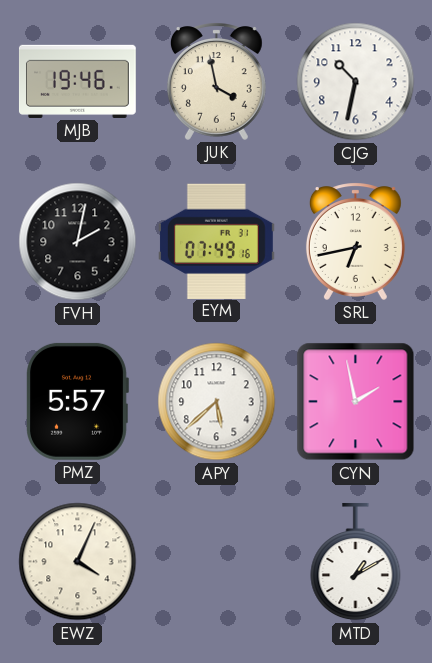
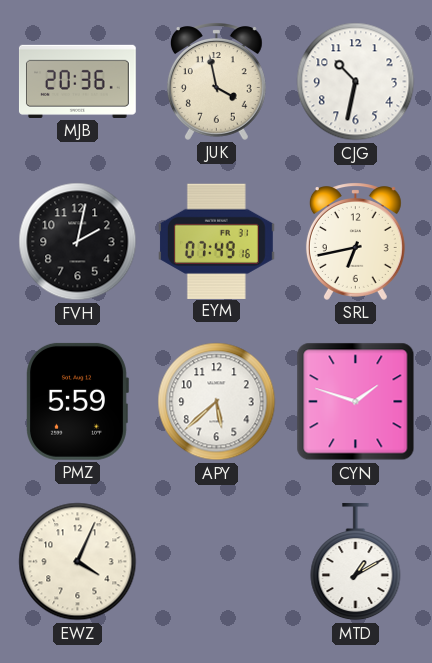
MJB: 19:46 -> 20:36
PMZ: 5:57 -> 5:59
CYN: 1:58 -> 1:48
